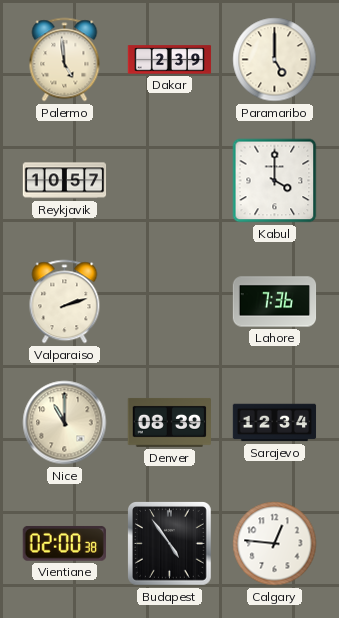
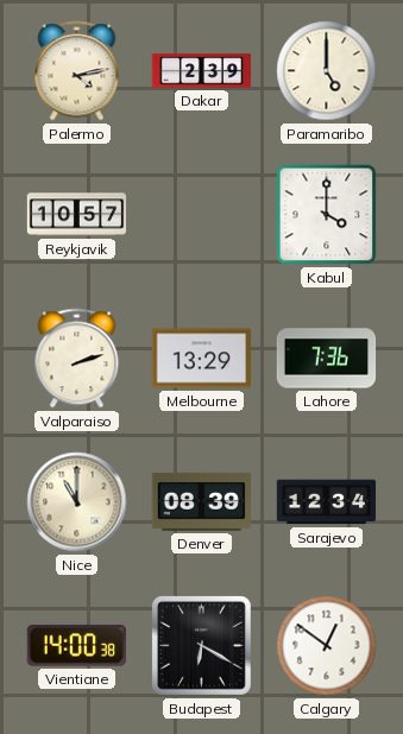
Palermo: 4:59 -> 4:13
Melbourne: none -> 13:29
Vientiane: 02:00 -> 14:00
Budapest: 4:54 -> 6:20
Calgary: 12:46 -> 12:51
